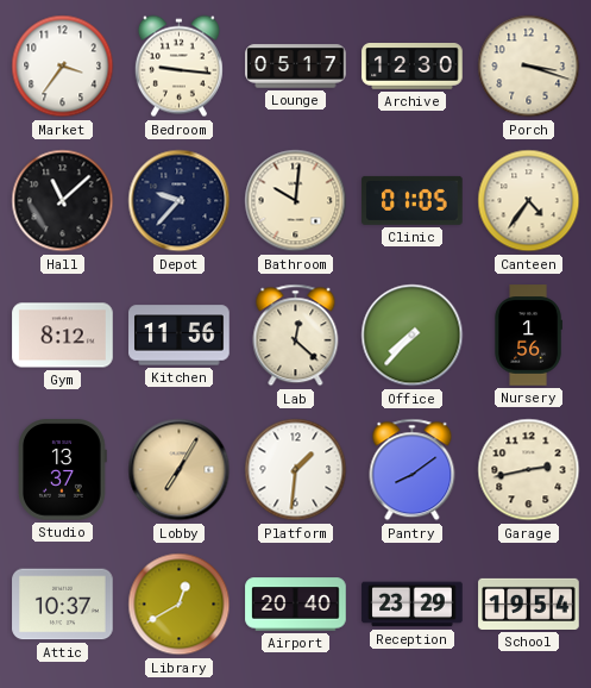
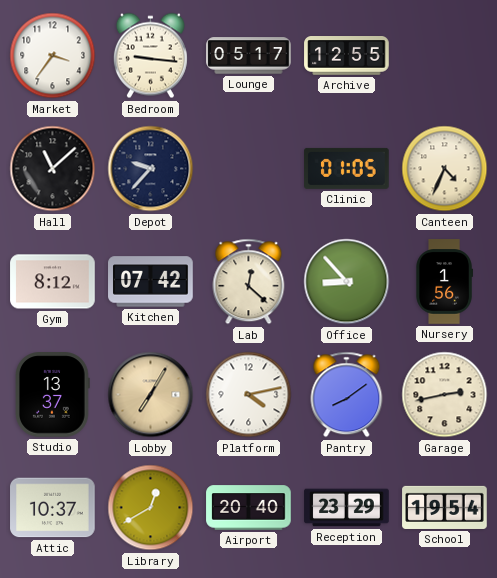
Archive: 12:30 -> 12:55
Porch: 3:18 -> none
Bathroom: 10:01 -> none
Canteen: 4:36 -> 4:34
Kitchen: 11:56 -> 07:42
Office: 7:37 -> 8:53
Platform: 1:31 -> 4:13
